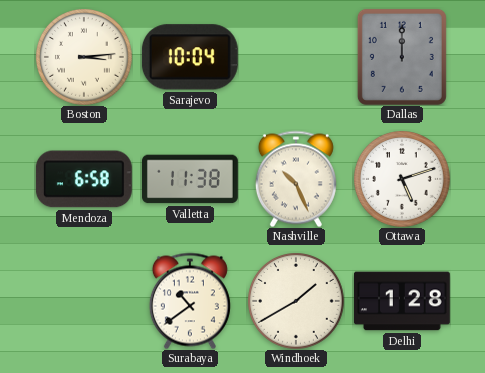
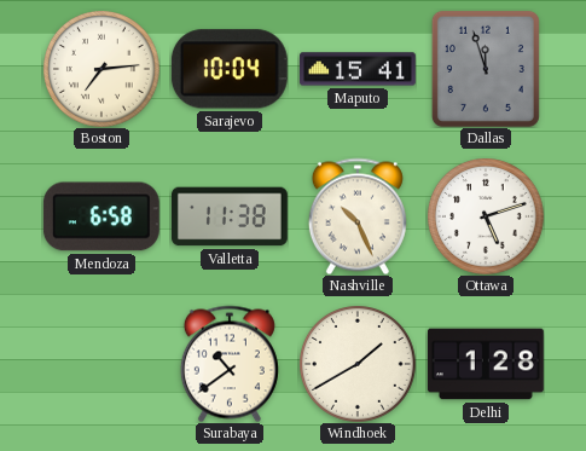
Boston: 3:14 -> 7:14
Maputo: none -> 15:41
Dallas: 12:00 -> 11:57
